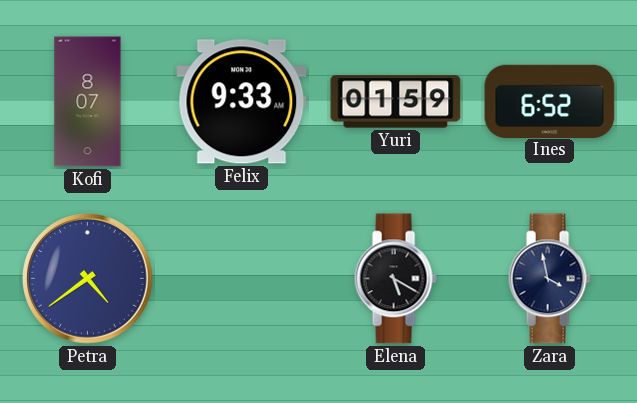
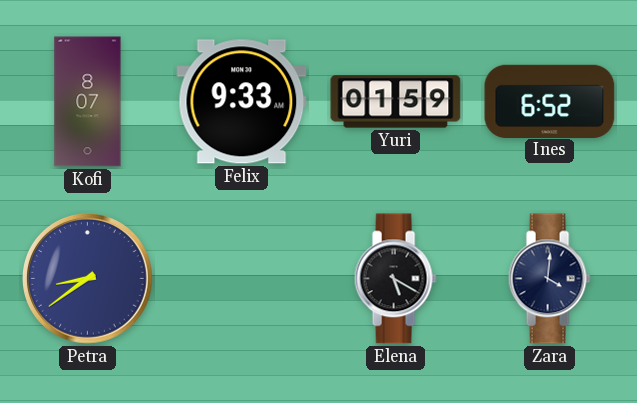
Petra: 4:39 -> 8:39
Zara: 3:58 -> 4:01
